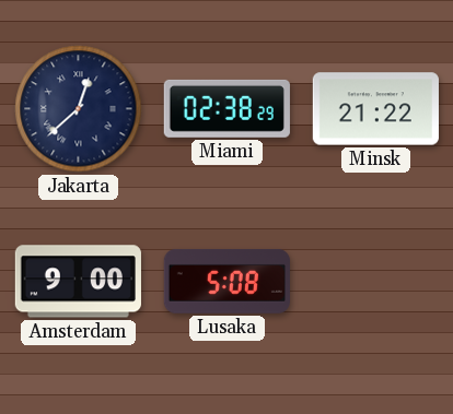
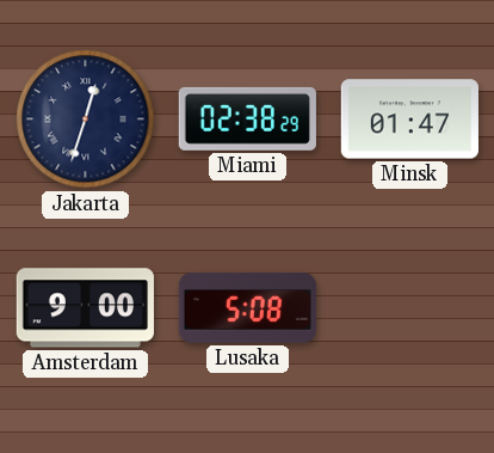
Jakarta: 12:38 -> 12:33
Minsk: 21:22 -> 01:47
